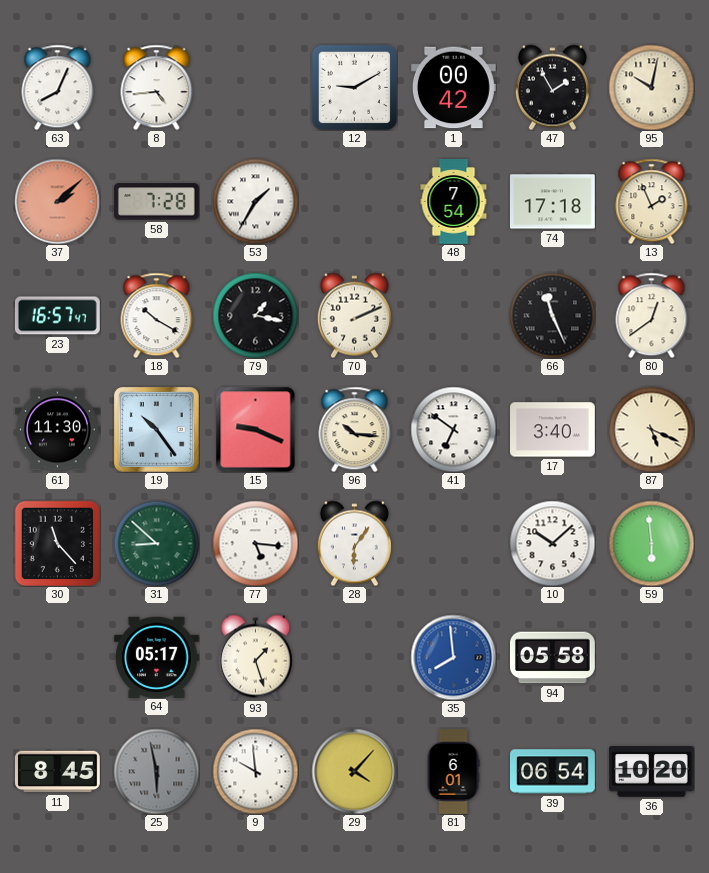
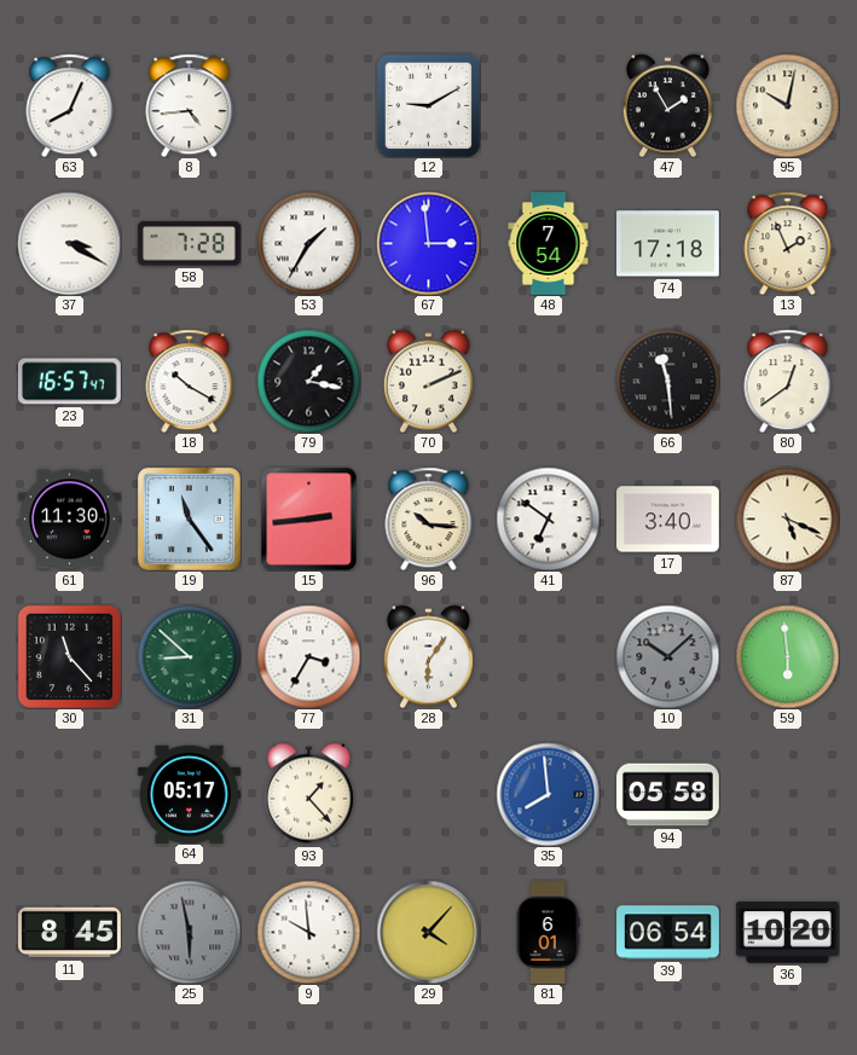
1: 00:42 -> none
37: 2:08 -> 3:20
37 dial: salmon -> white
67: none -> 2:59
66: 11:26 -> 11:29
19: 10:24 -> 11:24
15: 9:19 -> 2:44
77: 5:16 -> 3:35
10 dial: white -> grey
93: 1:27 -> 1:23
